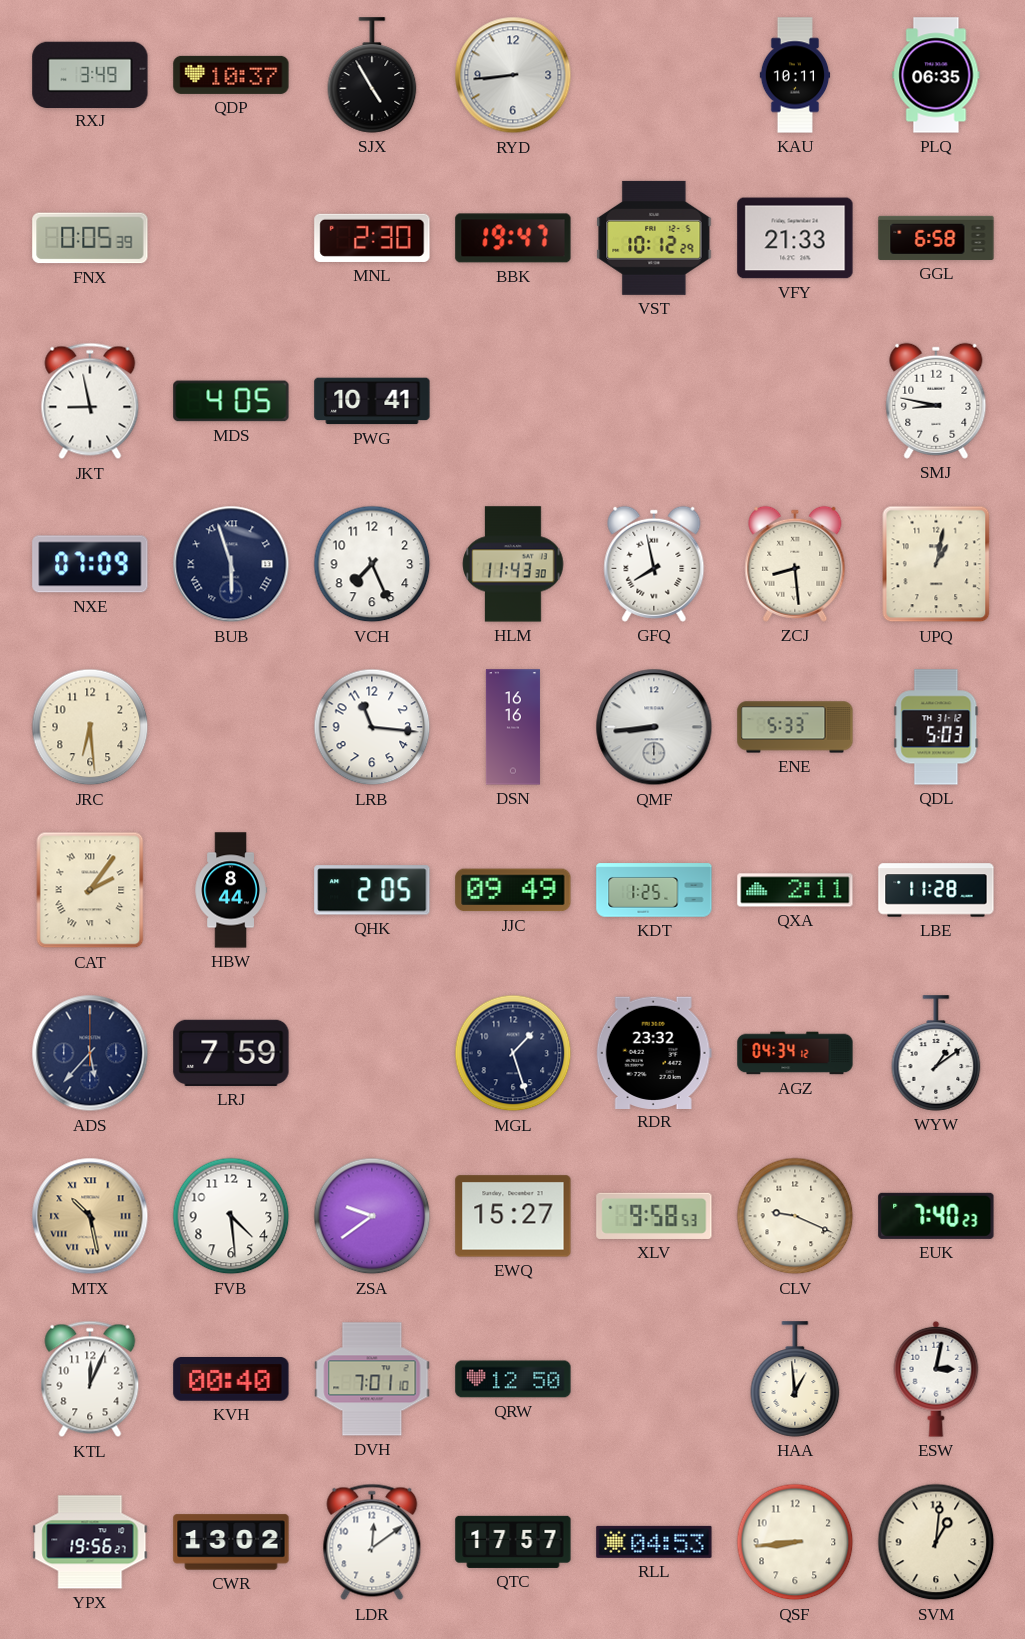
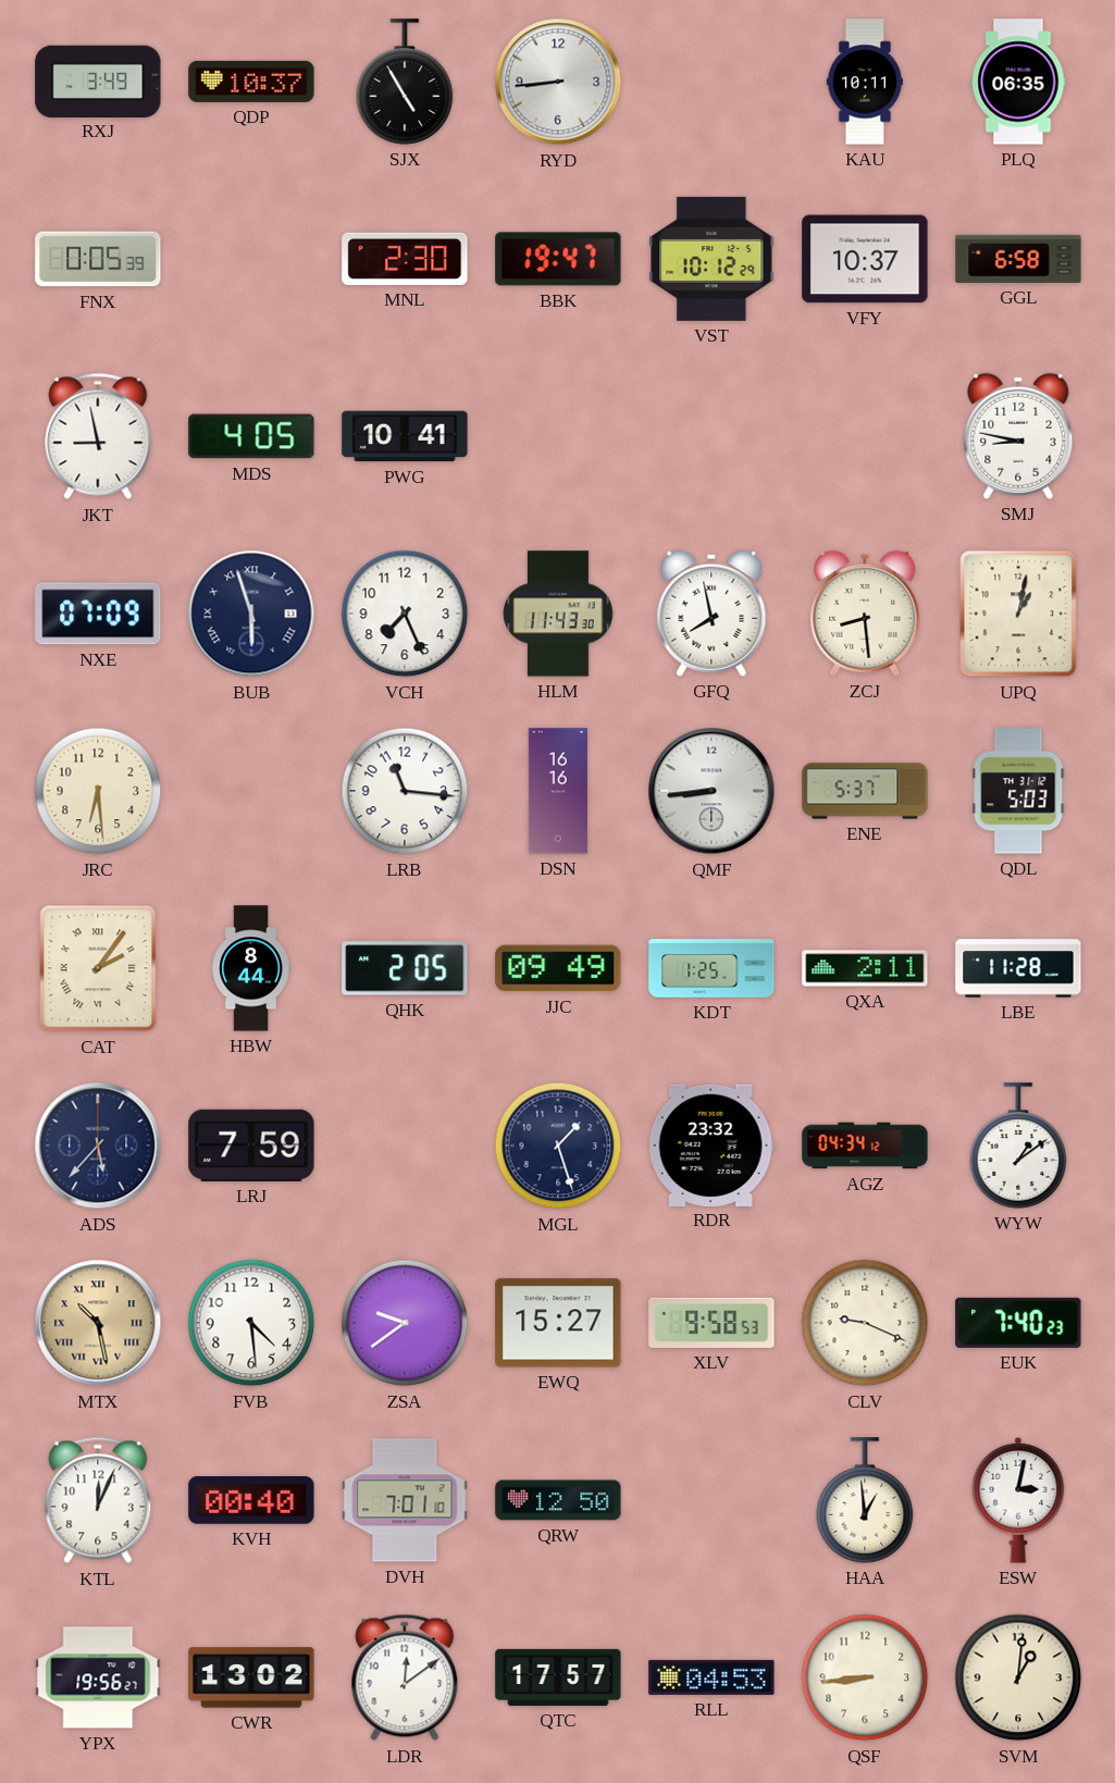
VFY: 21:33 -> 10:37
ENE: 5:33 -> 5:37
